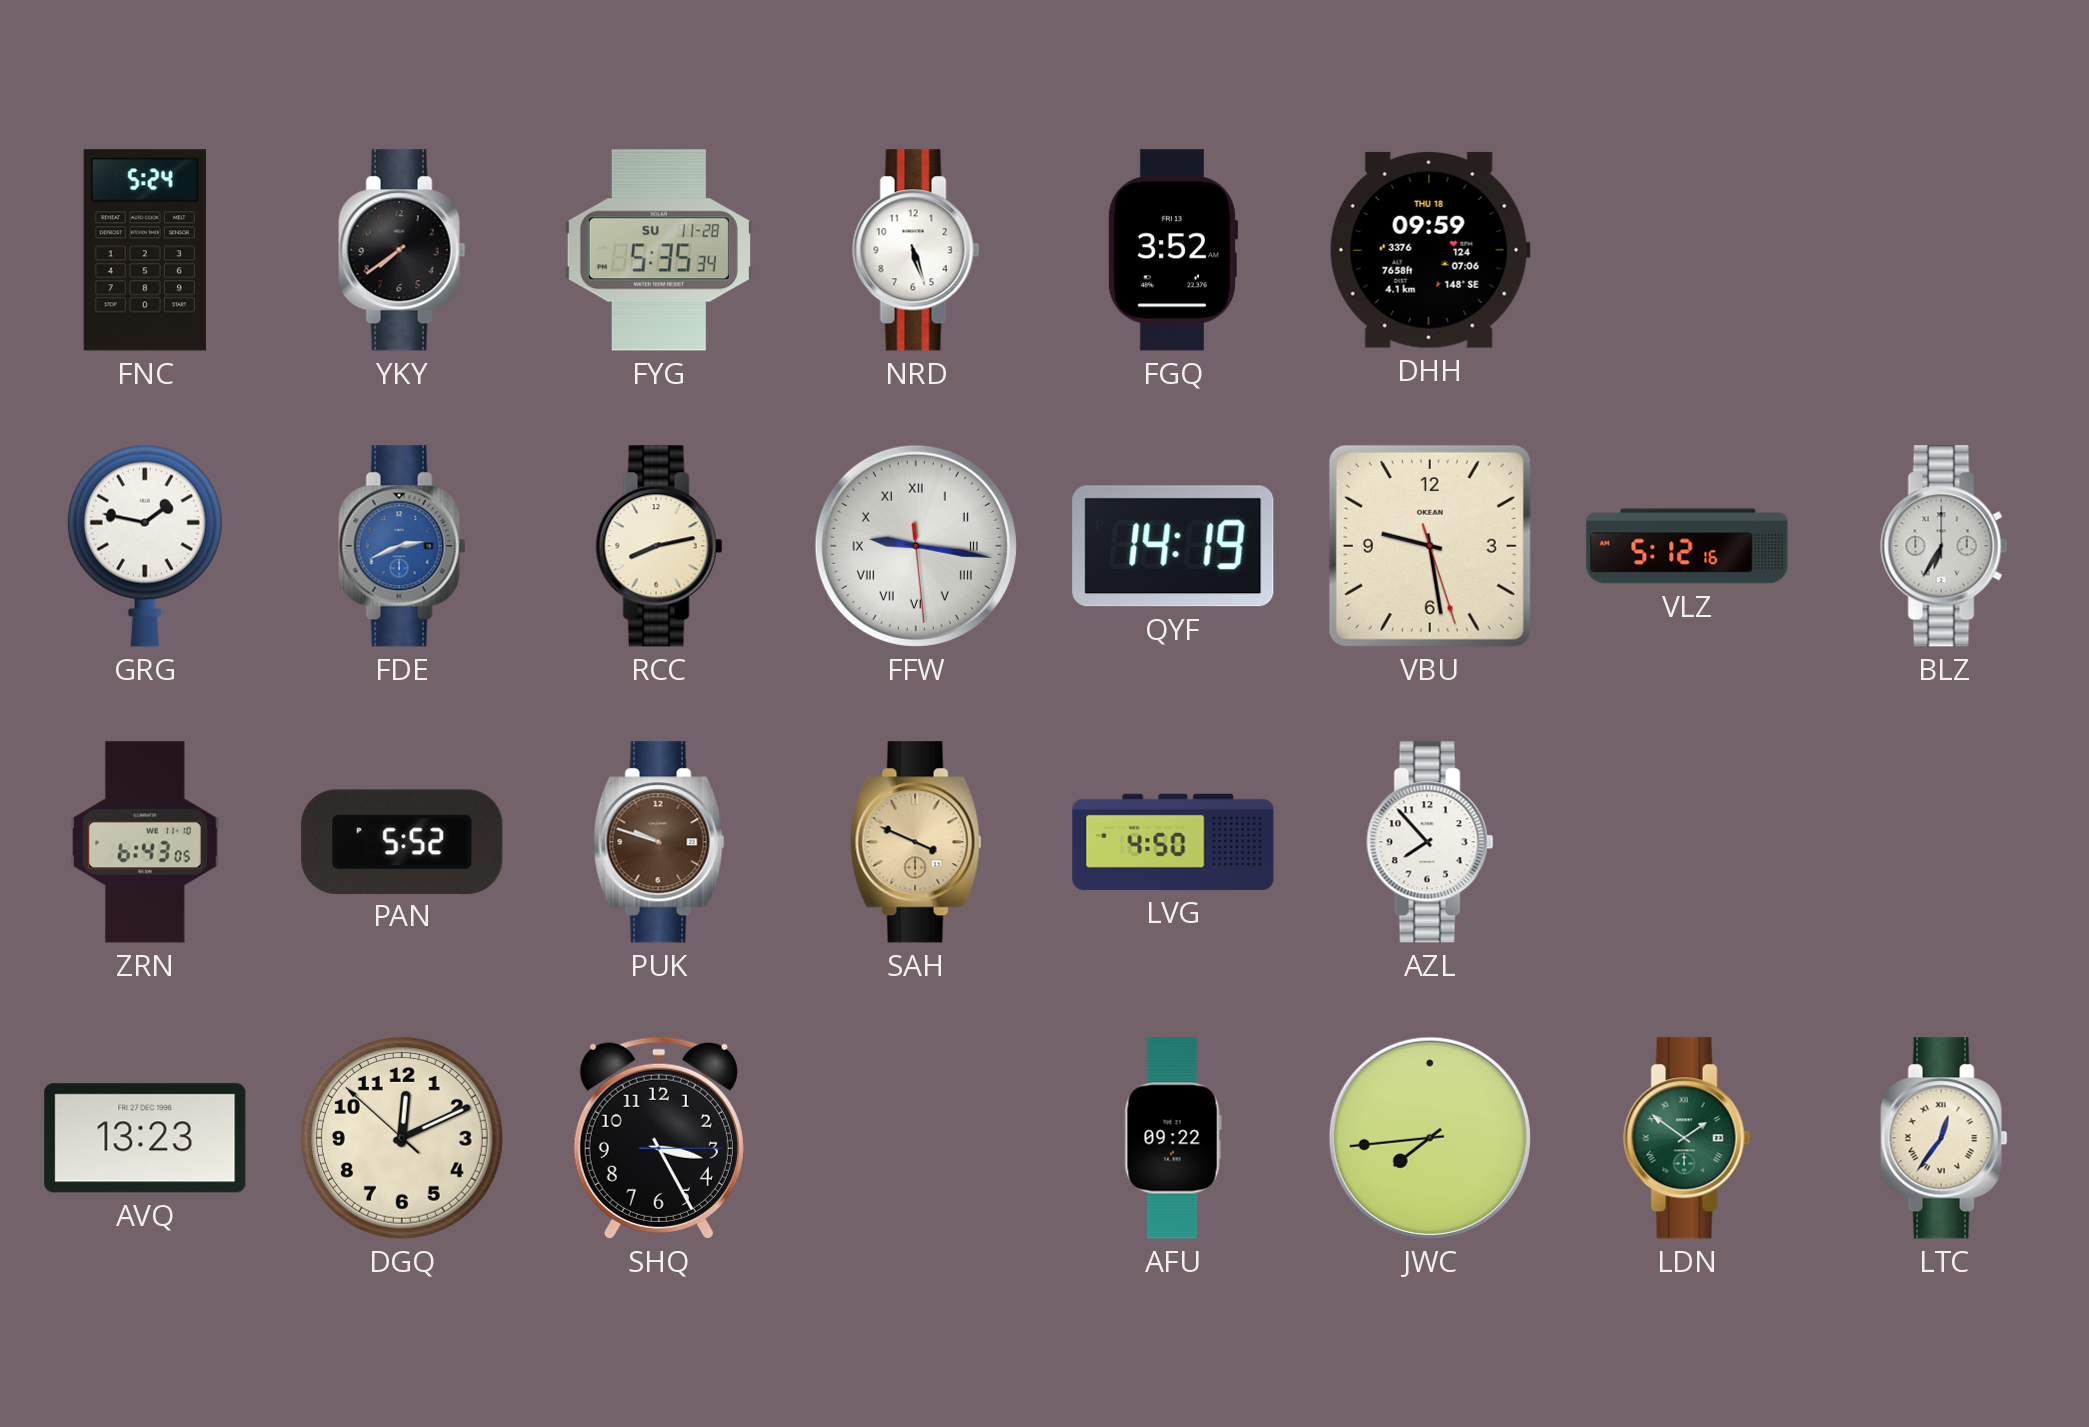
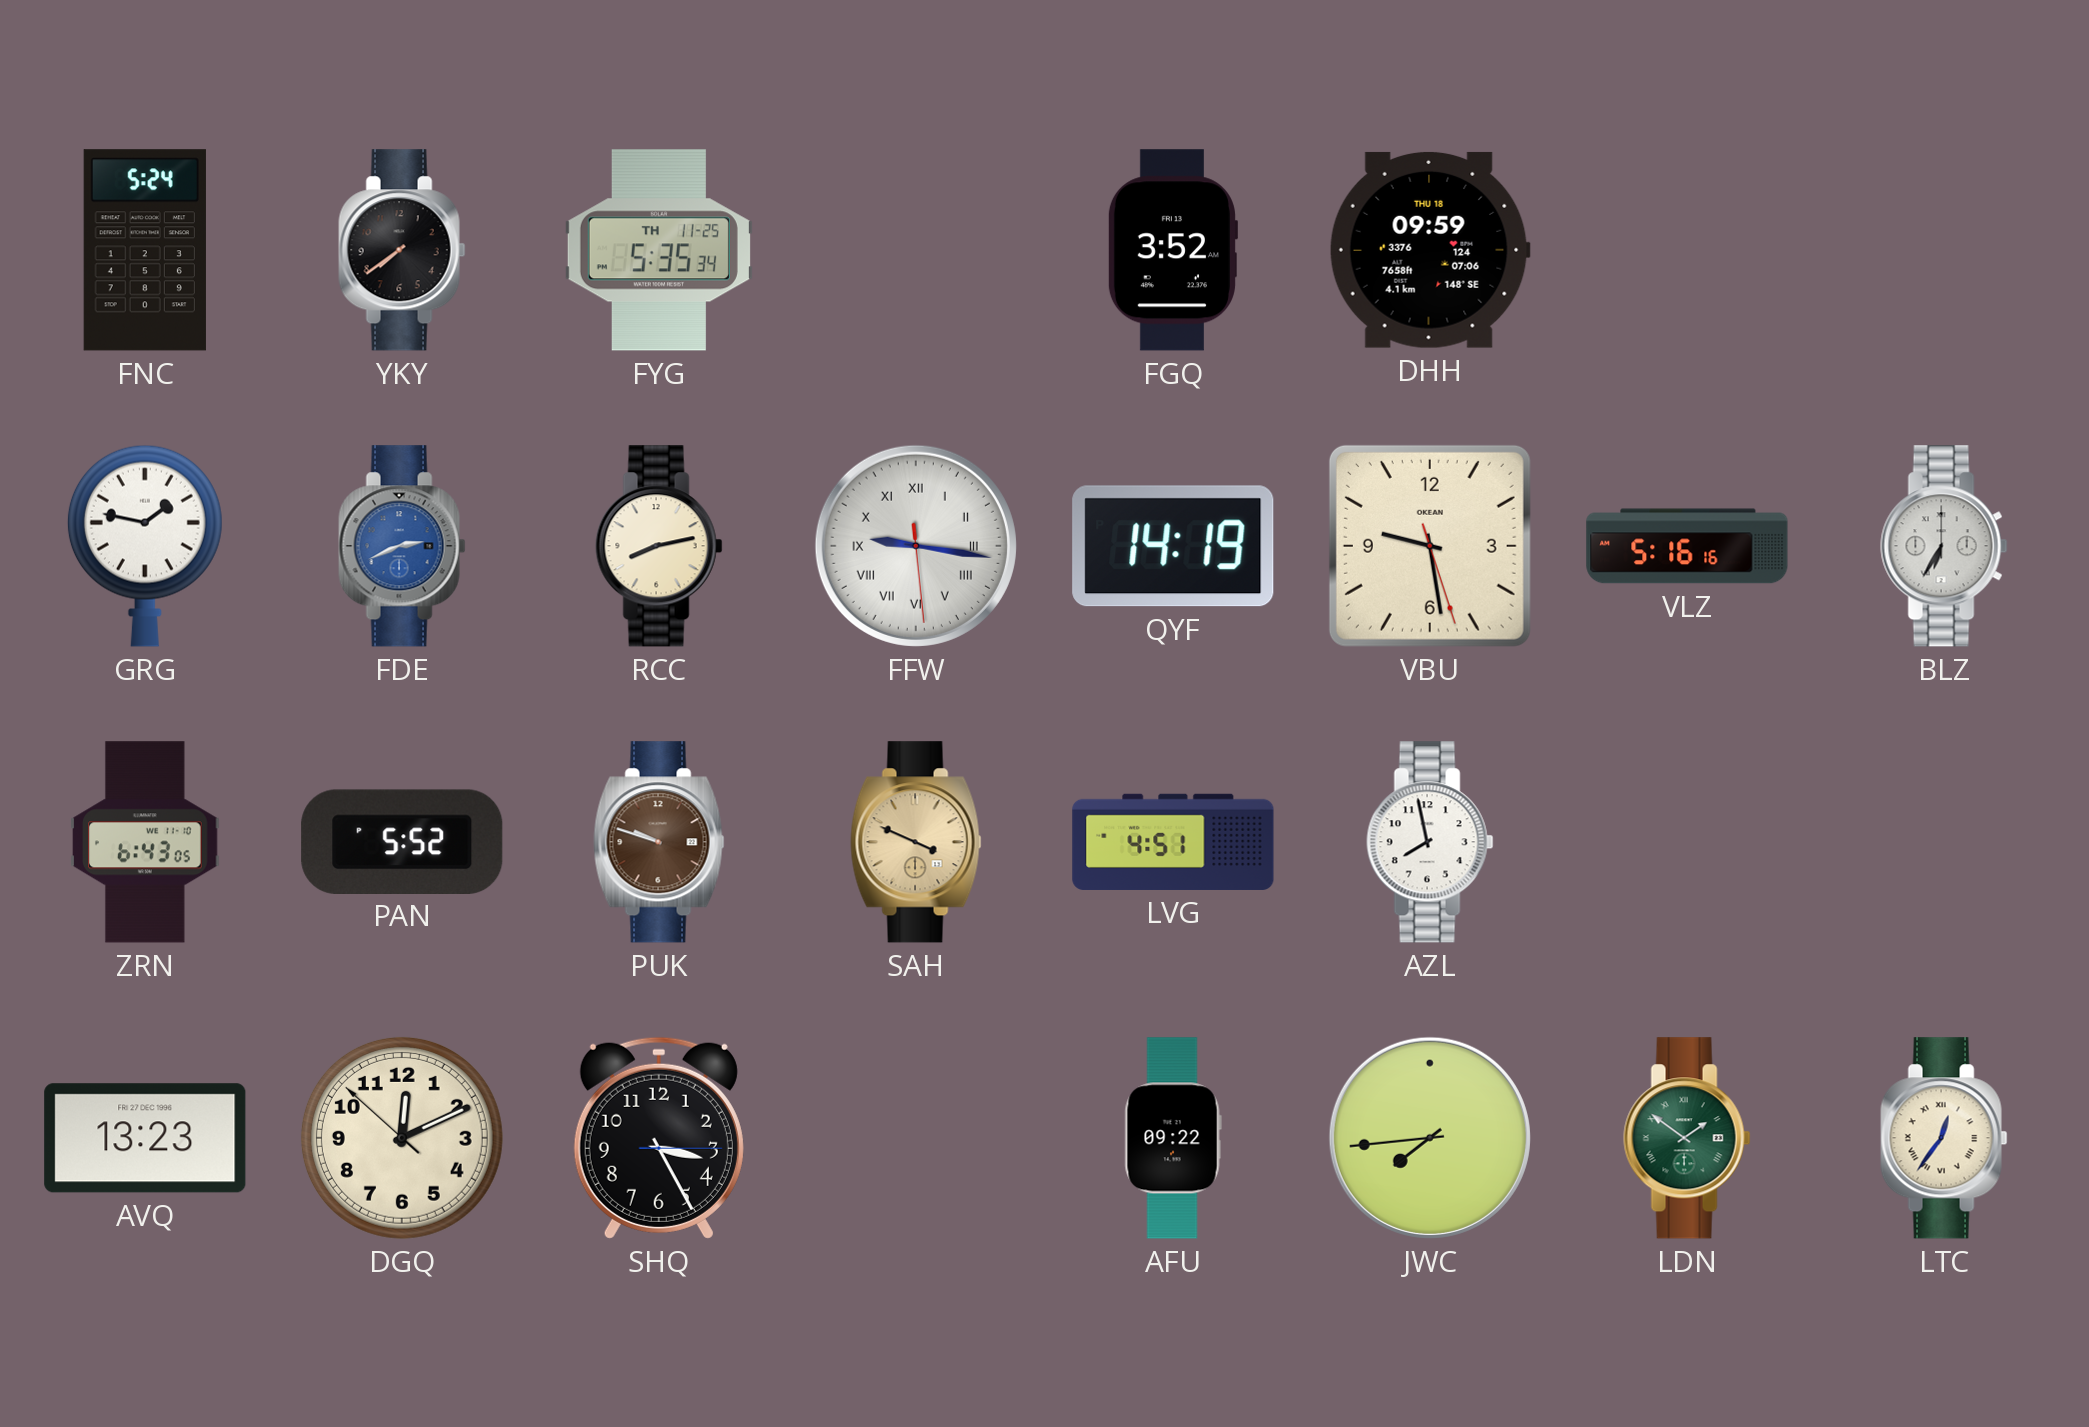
FYG date: SU 11-28 -> TH 11-25
NRD: 5:27 -> none
VLZ: 5:12 -> 5:16
LVG: 4:50 -> 4:51
AZL: 7:53 -> 7:58
